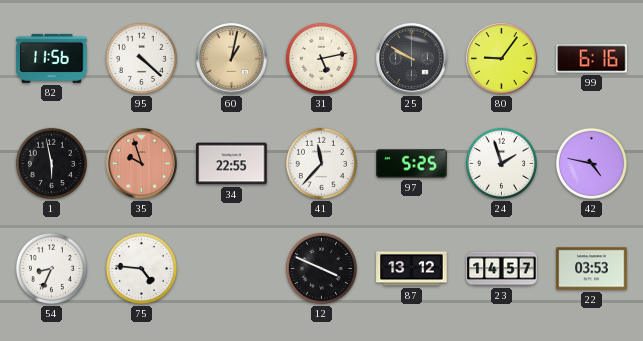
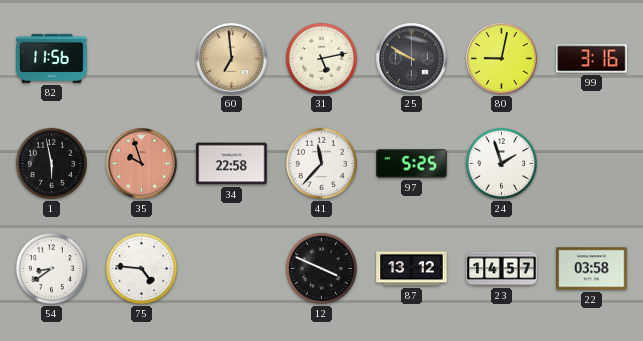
95: 4:22 -> none
60: 1:02 -> 6:59
80: 9:06 -> 9:02
99: 6:16 -> 3:16
34: 22:55 -> 22:58
42: 4:47 -> none
54: 8:34 -> 8:39
22: 03:53 -> 03:58
